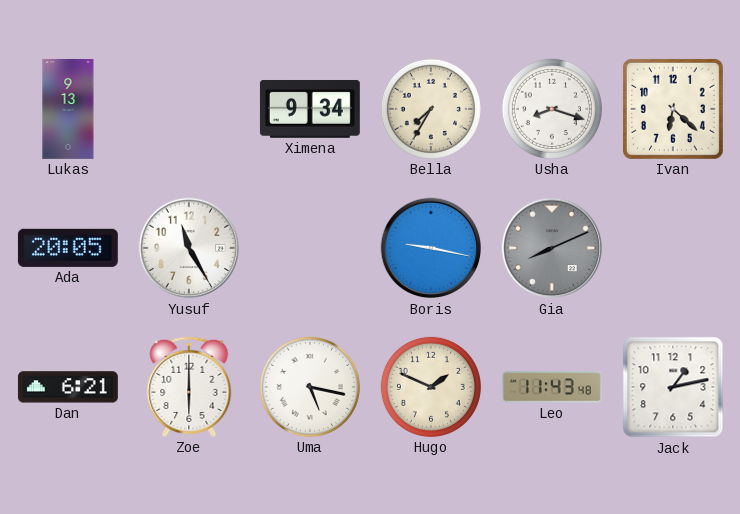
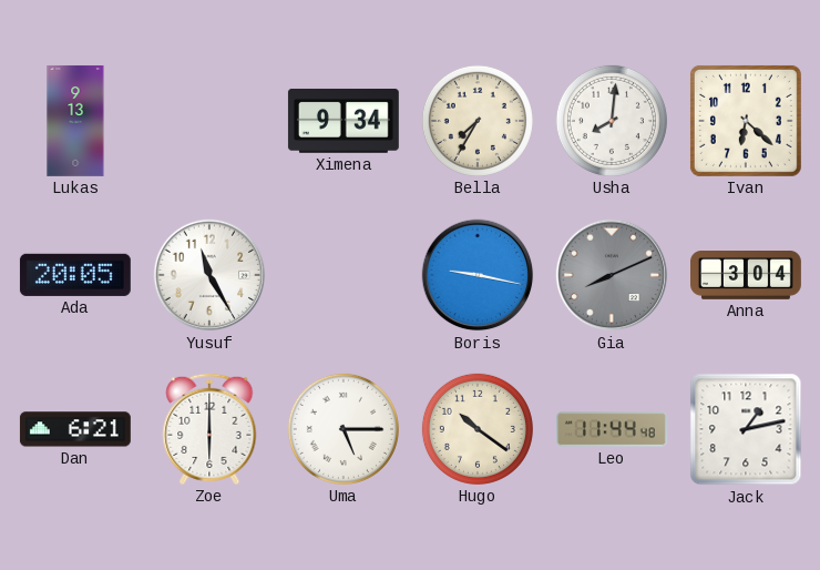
Usha: 8:18 -> 8:01
Anna: none -> 3:04
Uma: 5:17 -> 5:15
Hugo: 1:49 -> 10:21
Leo: 11:43 -> 11:44
